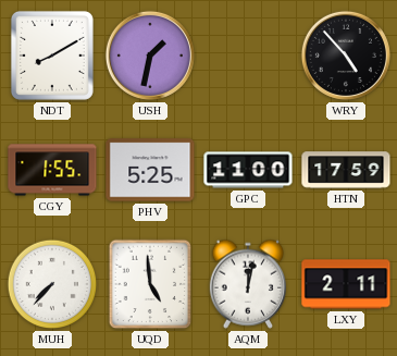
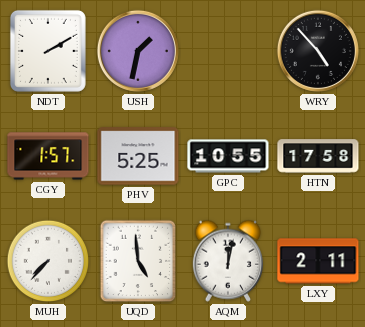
NDT: 8:10 -> 2:10
CGY: 1:55 -> 1:57
GPC: 11:00 -> 10:55
HTN: 17:59 -> 17:58
